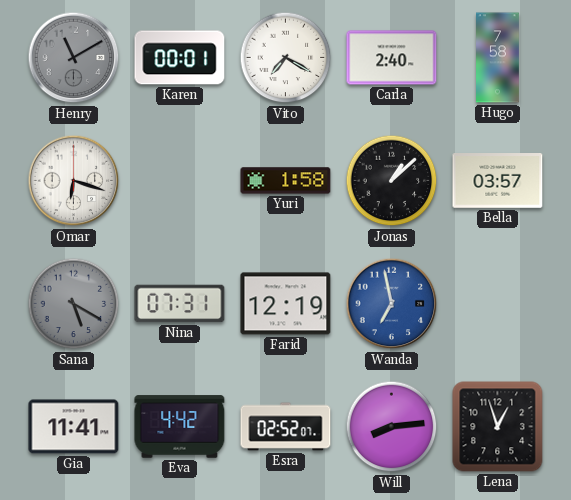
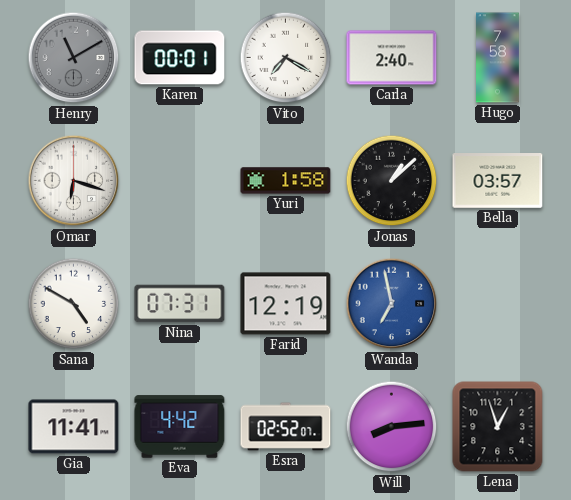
Sana: 5:20 -> 4:50
Sana dial: grey -> white
